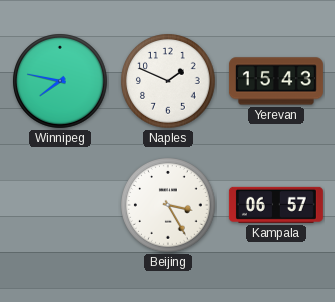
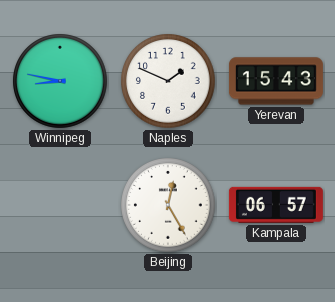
Winnipeg: 7:47 -> 8:47
Beijing: 3:25 -> 12:25
